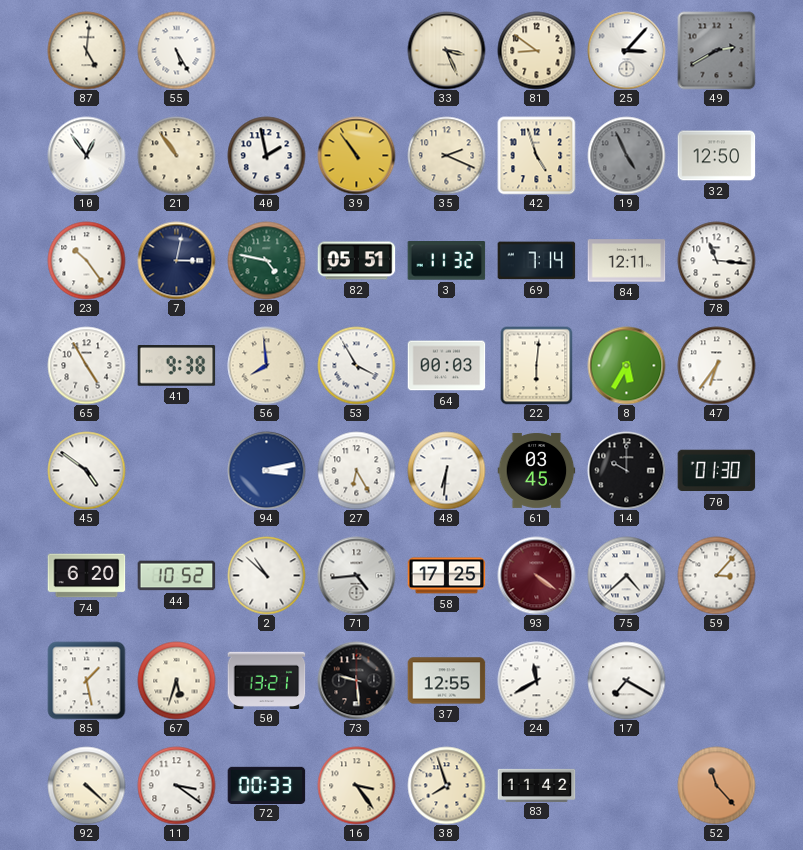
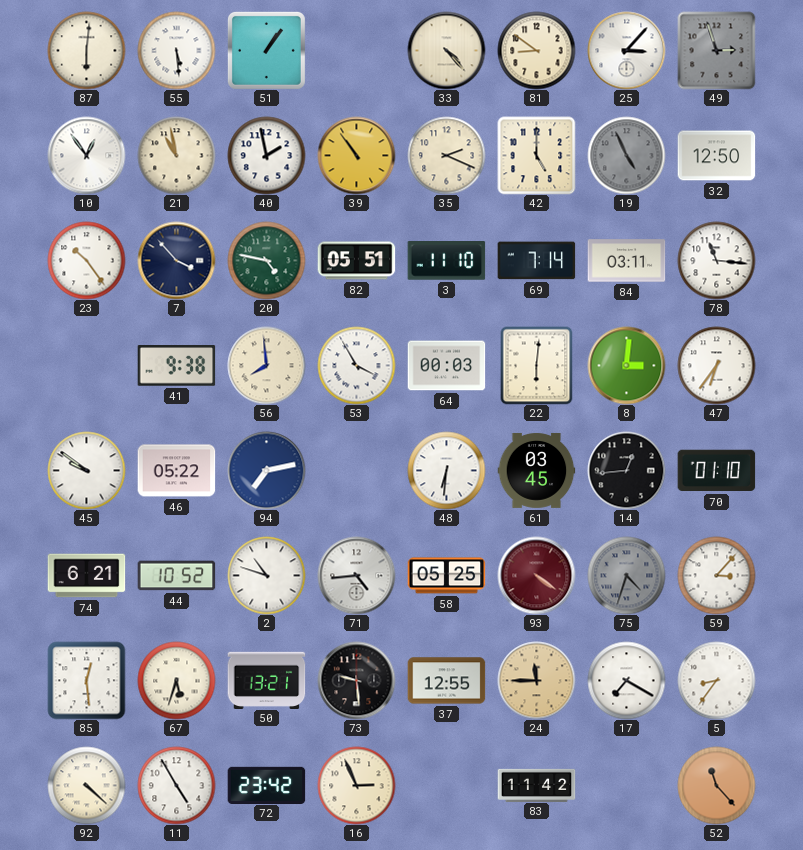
87: 5:01 -> 6:01
55: 5:25 -> 5:29
51: none -> 1:06
33: 3:26 -> 4:23
49: 2:40 -> 2:57
21: 10:54 -> 10:58
42: 4:57 -> 5:00
7: 3:02 -> 3:53
3: 11:32 -> 11:10
84: 12:11 -> 03:11
65: 4:55 -> none
8: 5:35 -> 3:01
45: 4:51 -> 9:51
46: none -> 05:22
94: 3:13 -> 7:13
27: 6:25 -> none
14: 10:00 -> 12:44
70: 01:30 -> 01:10
74: 6:20 -> 6:21
2: 10:52 -> 10:48
58: 17:25 -> 05:25
75: 4:38 -> 4:33
75 dial: white -> grey
85: 1:28 -> 12:29
24: 11:40 -> 11:45
24 dial: white -> champagne
5: none -> 8:36
11: 3:21 -> 4:55
72: 00:33 -> 23:42
16: 3:24 -> 2:56
38: 7:57 -> none
